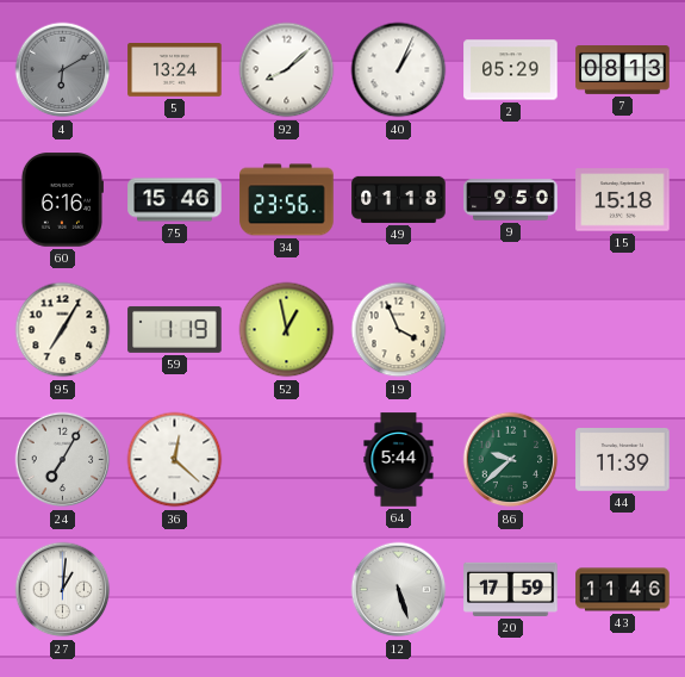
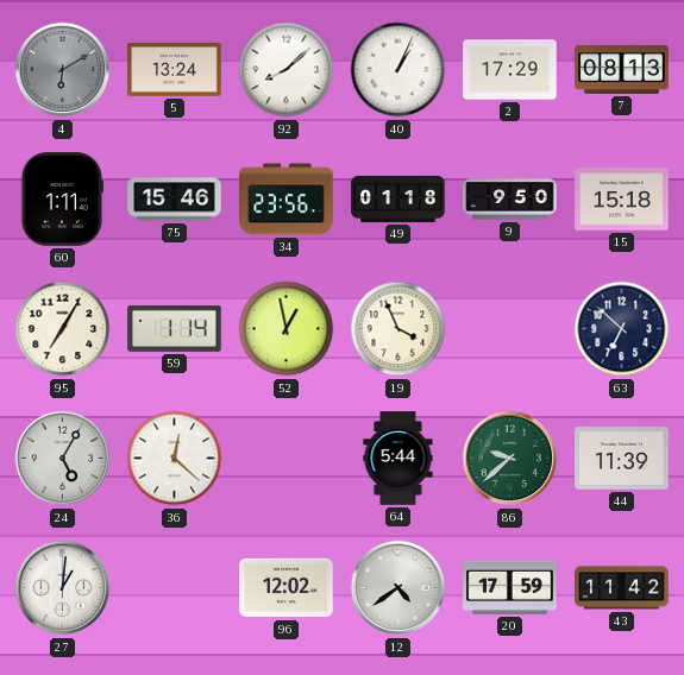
2: 05:29 -> 17:29
60: 6:16 -> 1:11
59: 1:19 -> 1:14
63: none -> 6:52
24: 7:05 -> 5:05
96: none -> 12:02
12: 5:27 -> 4:39
43: 11:46 -> 11:42
